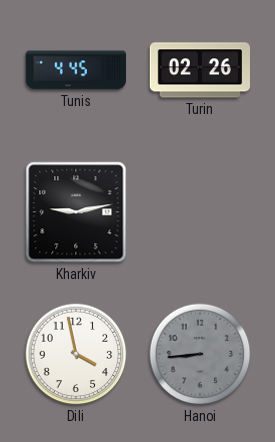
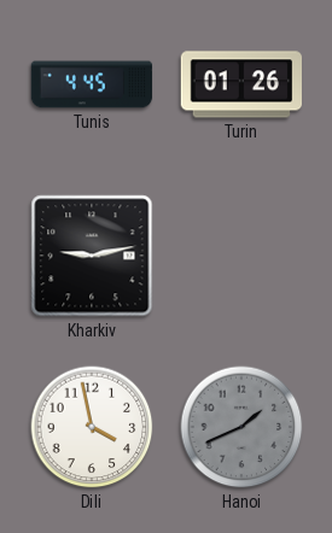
Turin: 02:26 -> 01:26
Hanoi: 8:44 -> 1:41
